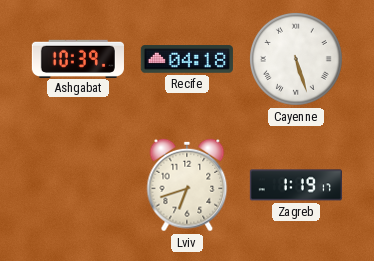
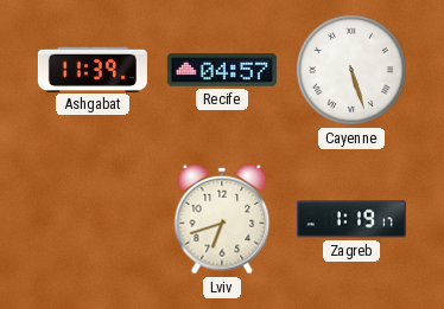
Ashgabat: 10:39 -> 11:39
Recife: 04:18 -> 04:57
